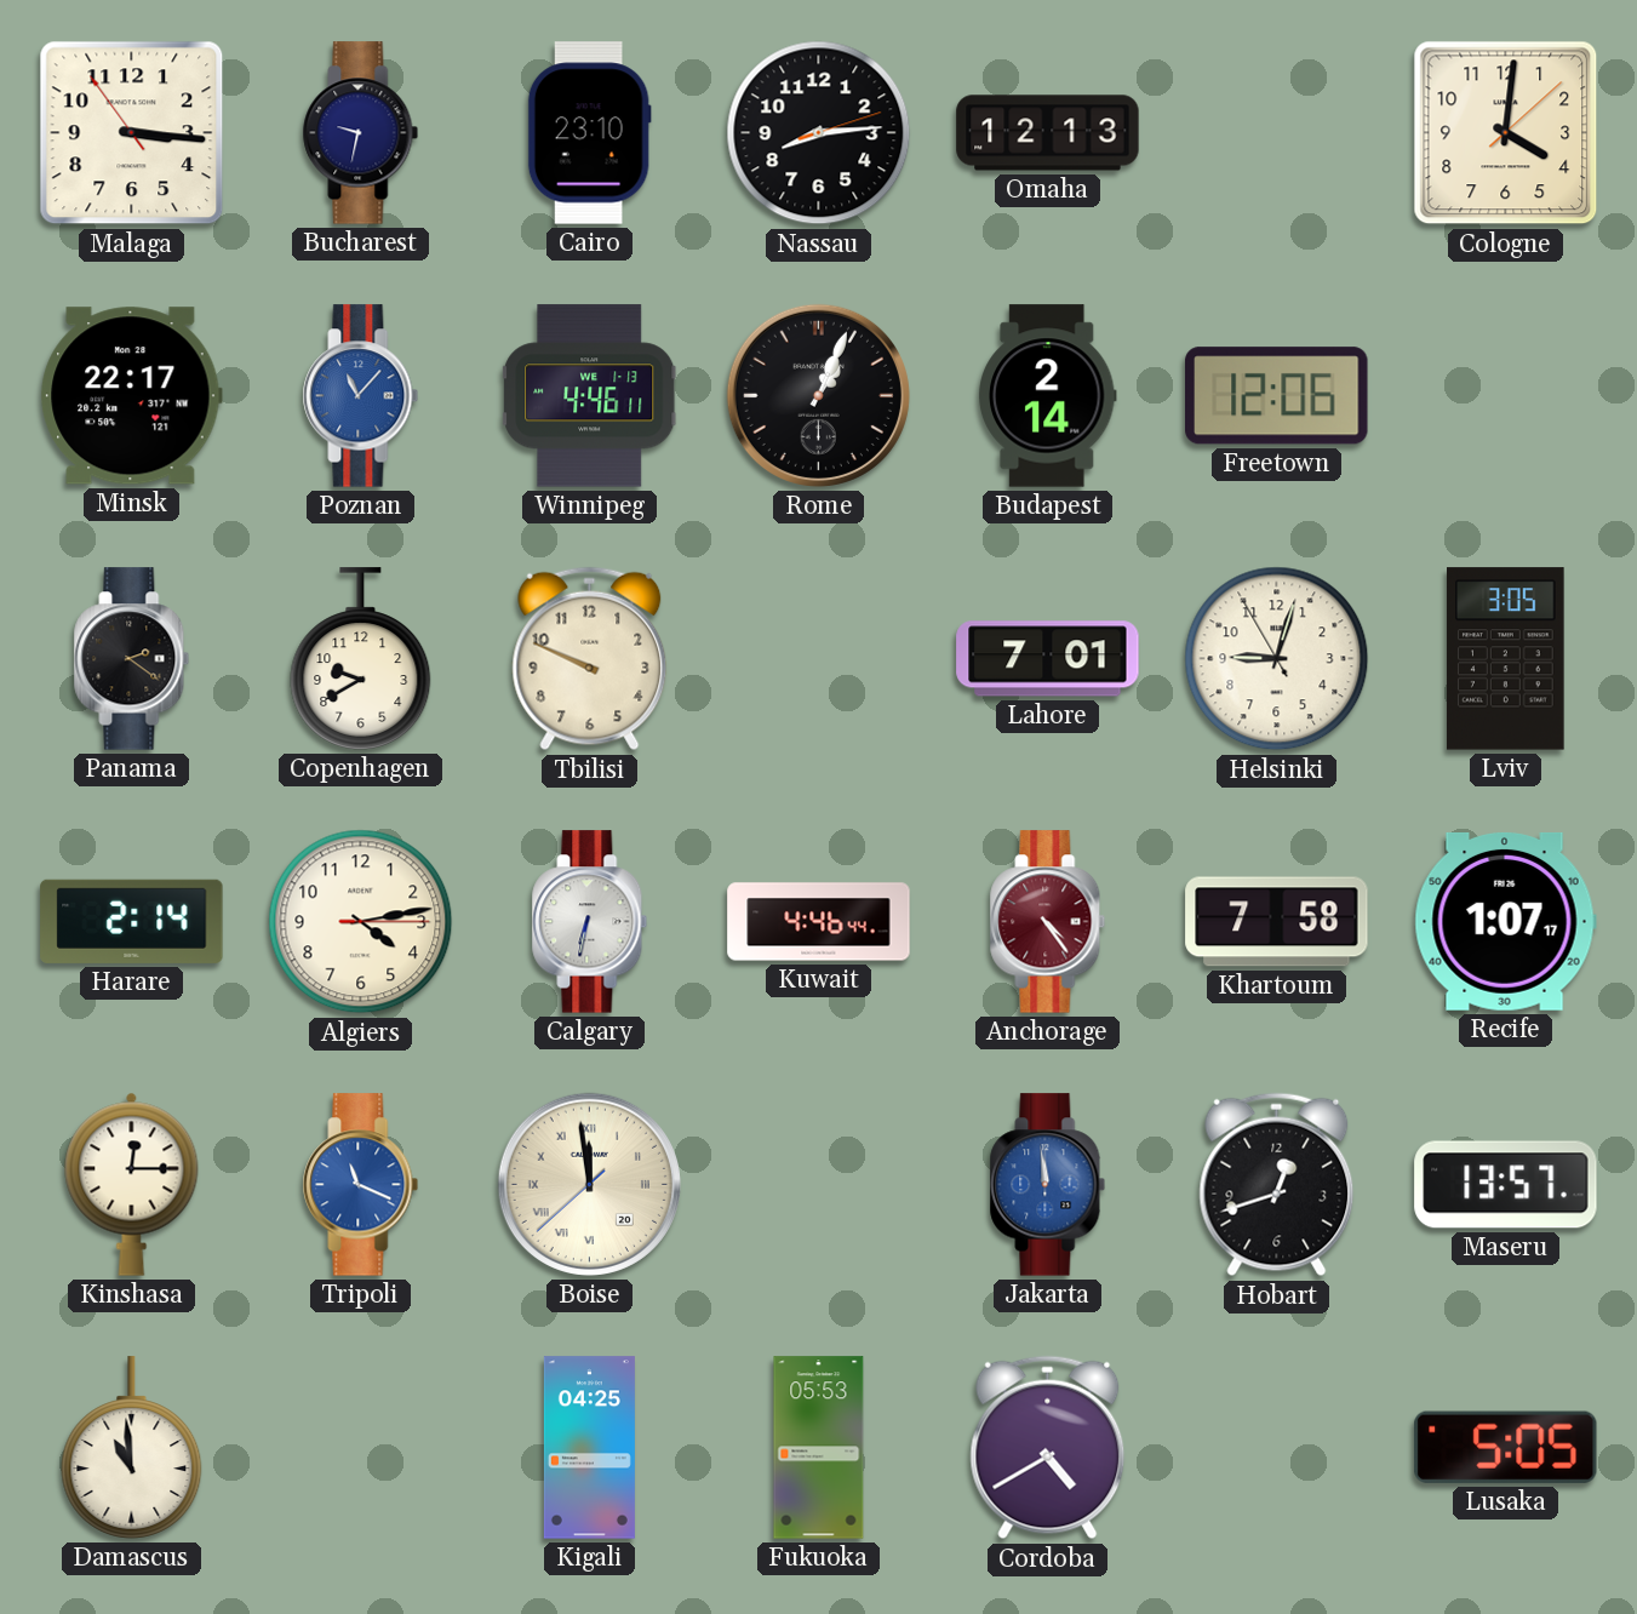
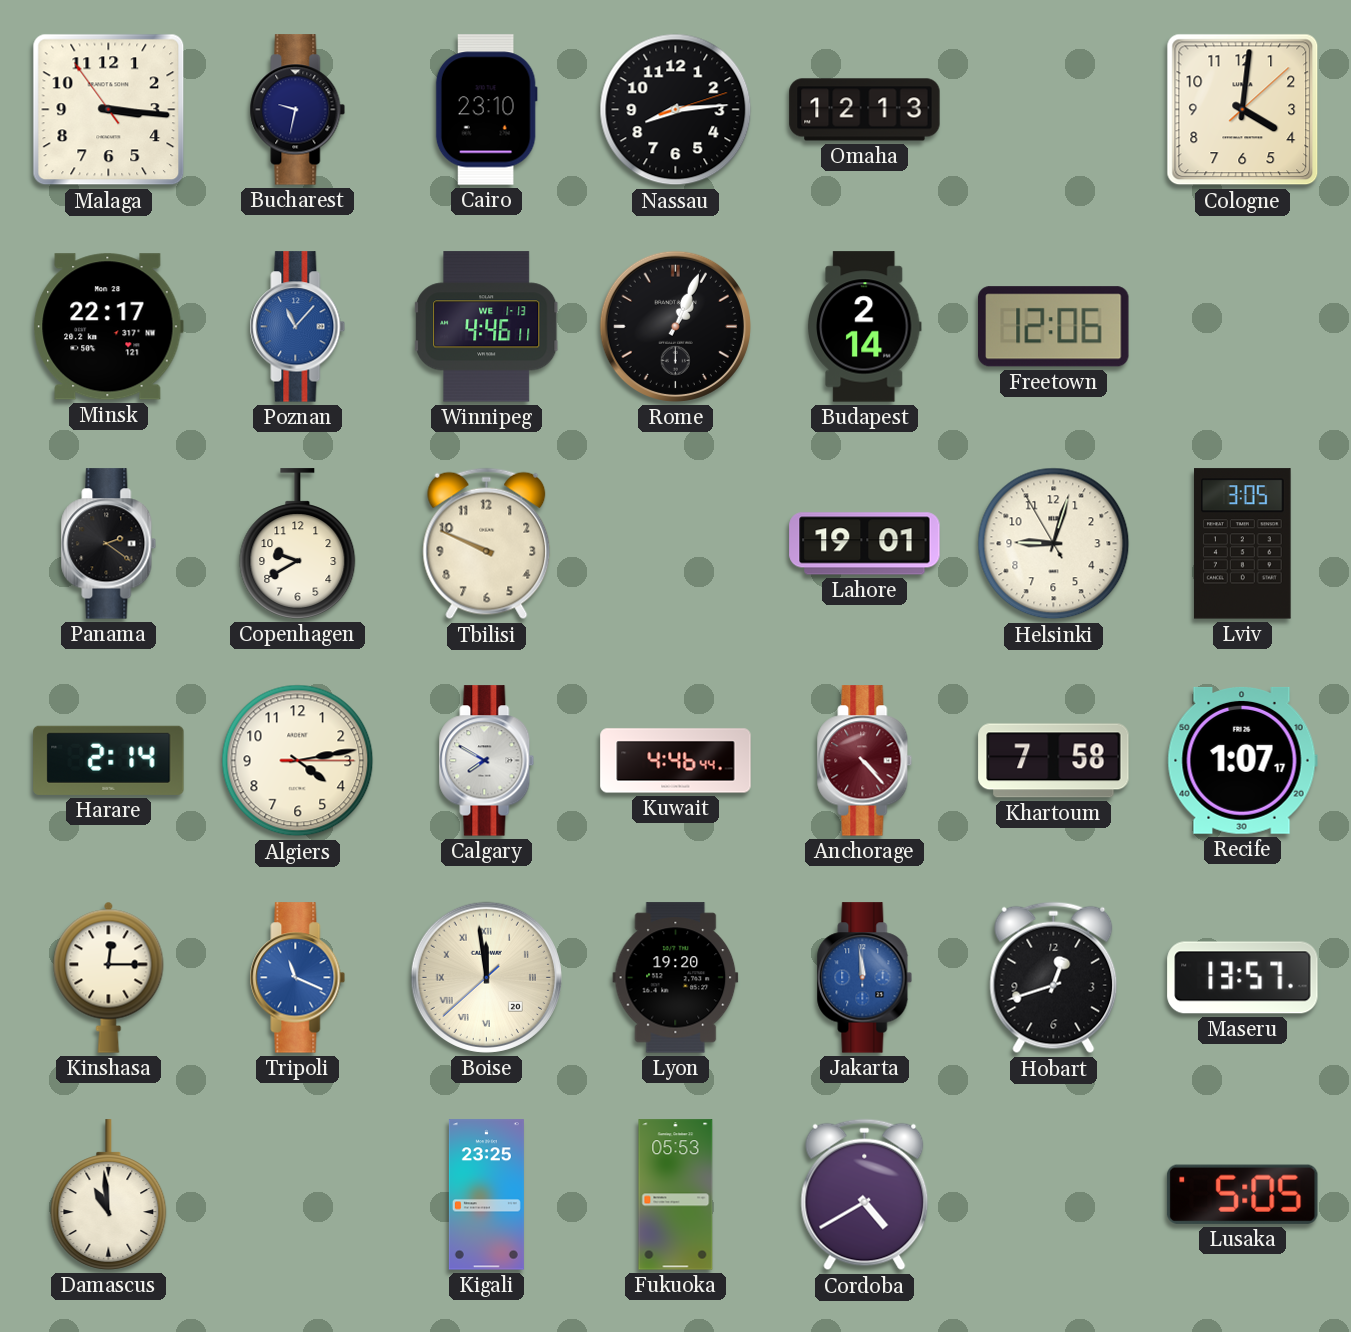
Lahore: 7:01 -> 19:01
Calgary: 6:32 -> 7:50
Anchorage: 4:24 -> 4:23
Lyon: none -> 19:20
Kigali: 04:25 -> 23:25
